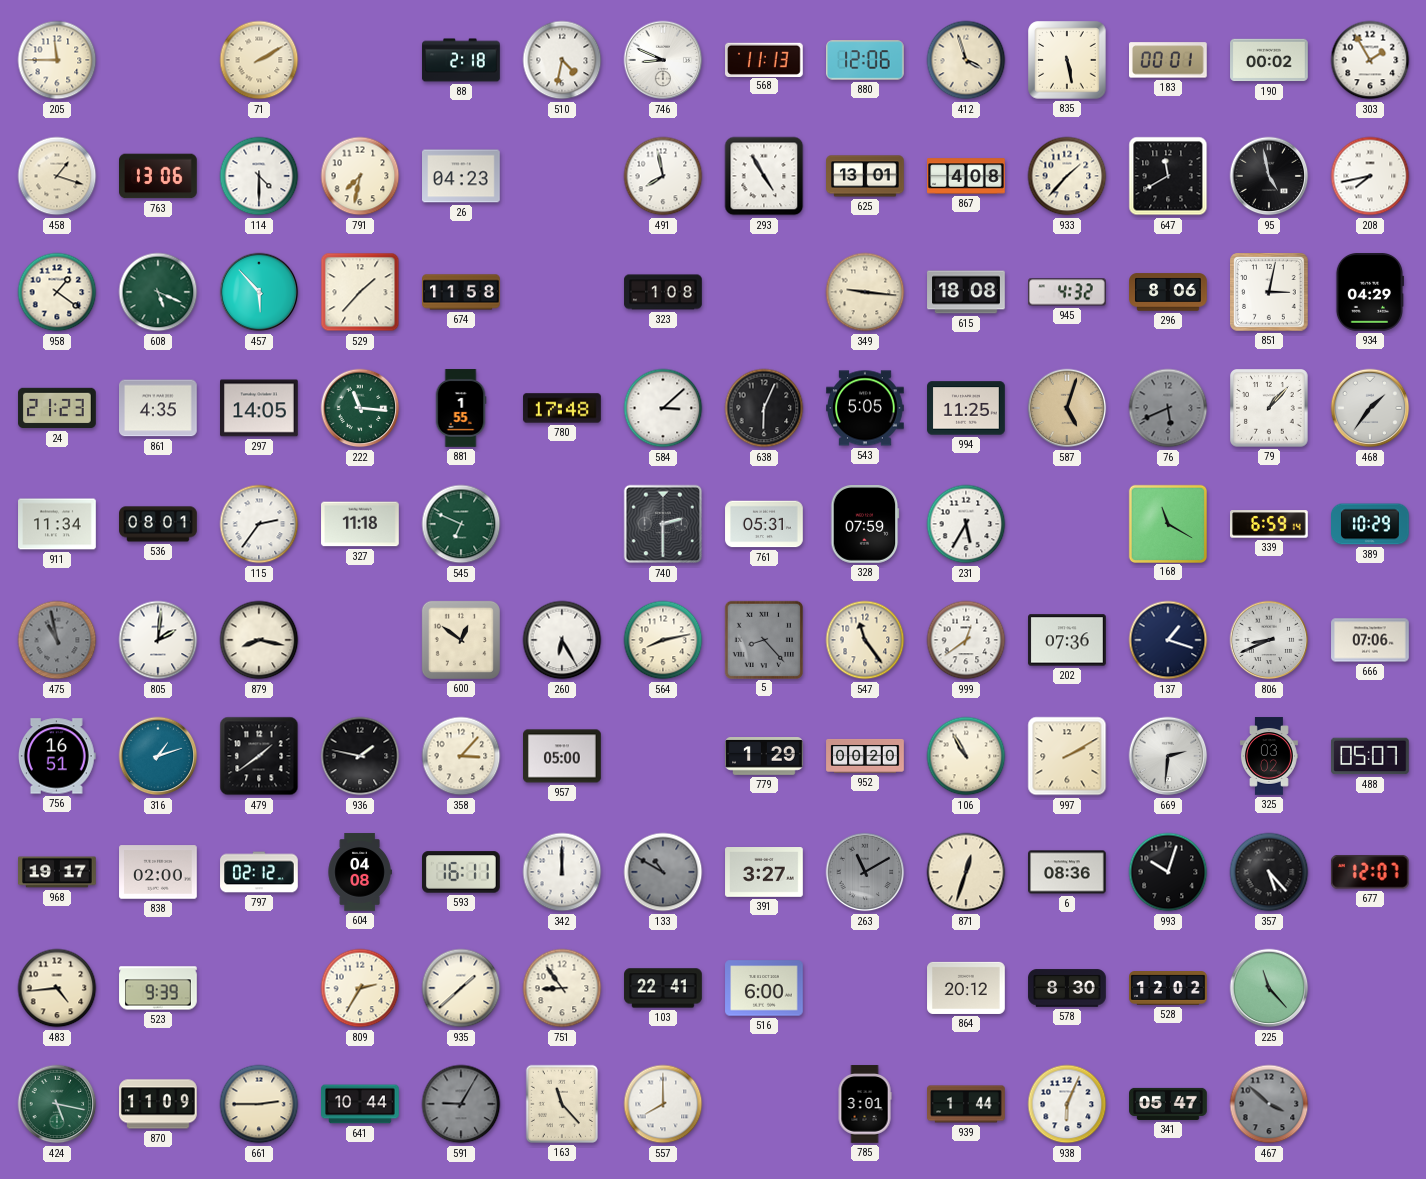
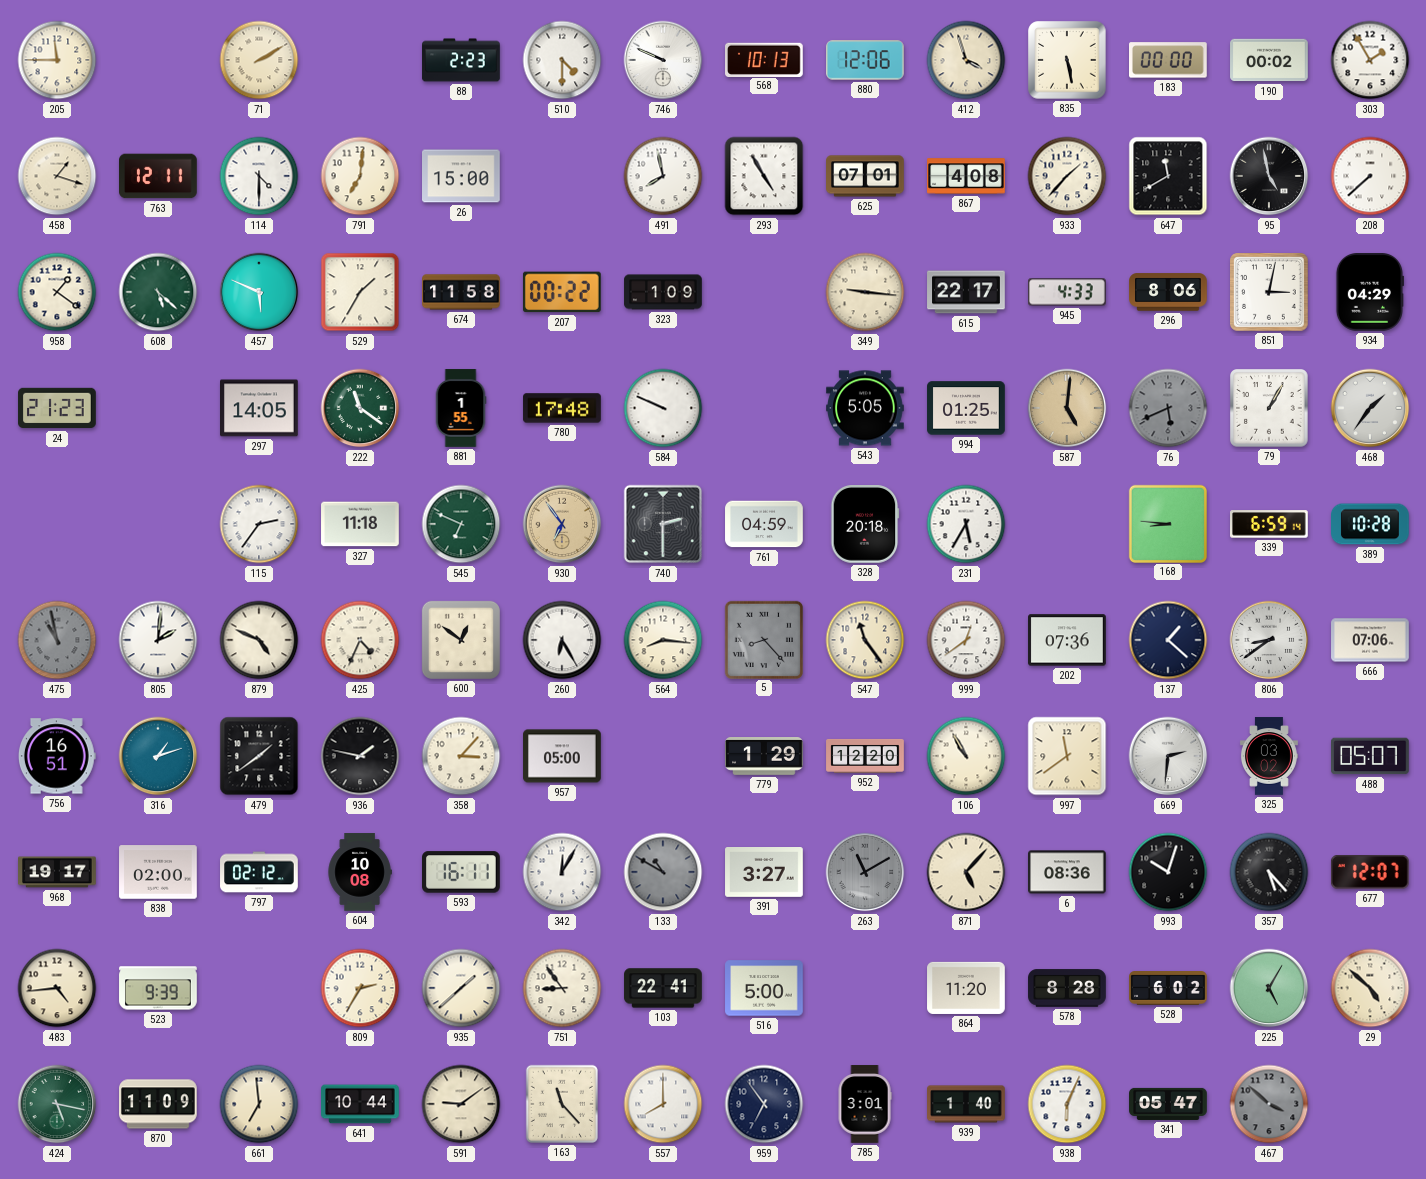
88: 2:18 -> 2:23
510: 4:32 -> 4:30
746: 8:49 -> 9:49
568: 11:13 -> 10:13
183: 00:01 -> 00:00
763: 13:06 -> 12:11
791: 7:32 -> 7:01
26: 04:23 -> 15:00
625: 13:01 -> 07:01
208: 7:43 -> 7:38
608: 5:19 -> 5:22
457: 5:53 -> 5:49
529: 1:37 -> 1:35
207: none -> 00:22
323: 1:08 -> 1:09
615: 18:08 -> 22:17
945: 4:32 -> 4:33
861: 4:35 -> none
222: 11:16 -> 11:21
584: 3:08 -> 9:49
638: 6:04 -> none
994: 11:25 -> 01:25
587: 5:03 -> 5:01
79: 1:07 -> 1:05
911: 11:34 -> none
536: 08:01 -> none
930: none -> 6:54
761: 05:31 -> 04:59
328: 07:59 -> 20:18
168: 11:20 -> 8:46
389: 10:29 -> 10:28
879: 8:17 -> 4:49
425: none -> 4:34
564: 8:13 -> 8:16
137: 1:18 -> 1:22
806: 8:41 -> 8:39
952: 00:20 -> 12:20
997: 2:10 -> 11:39
604: 04:08 -> 10:08
342: 12:00 -> 12:05
871: 12:33 -> 5:07
516: 6:00 -> 5:00
864: 20:12 -> 11:20
578: 8:30 -> 8:28
528: 12:02 -> 6:02
225: 11:23 -> 5:05
29: none -> 4:52
661: 2:45 -> 6:59
591: 9:05 -> 9:09
591 dial: grey -> cream
959: none -> 6:54
939: 1:44 -> 1:40
